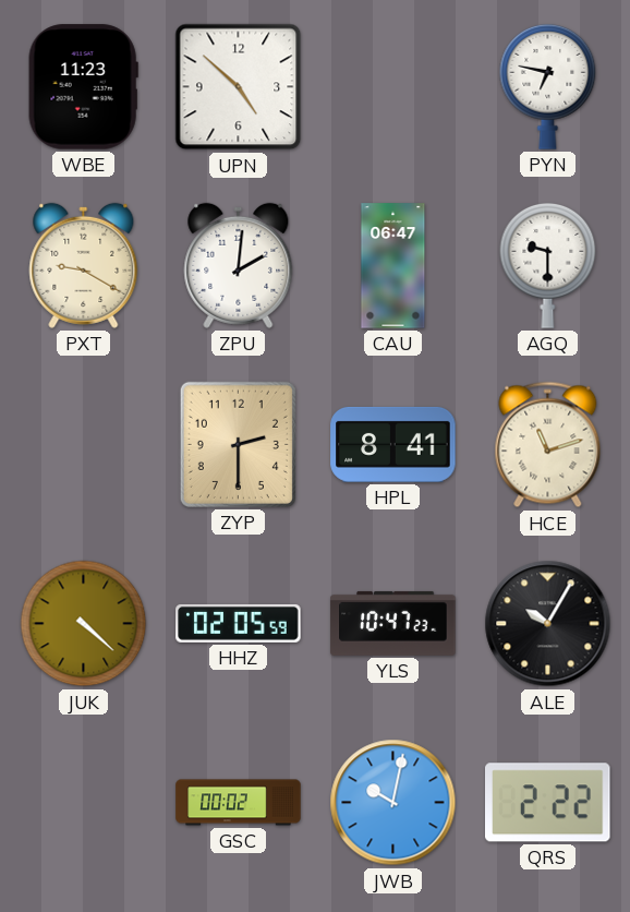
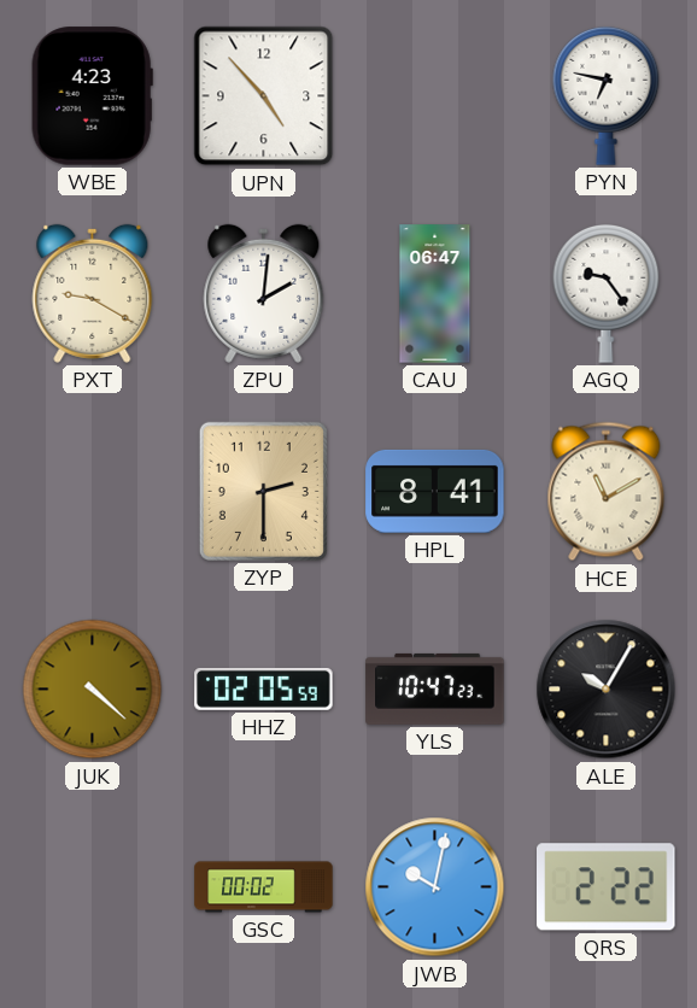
WBE: 11:23 -> 4:23
UPN: 4:52 -> 4:53
AGQ: 9:30 -> 9:24
HCE: 11:12 -> 11:10
